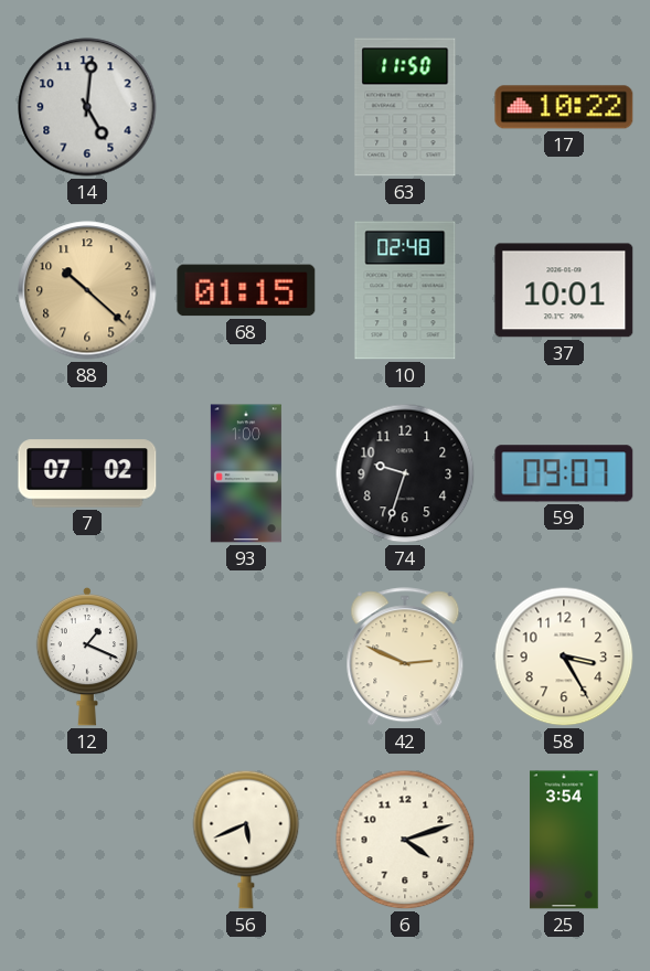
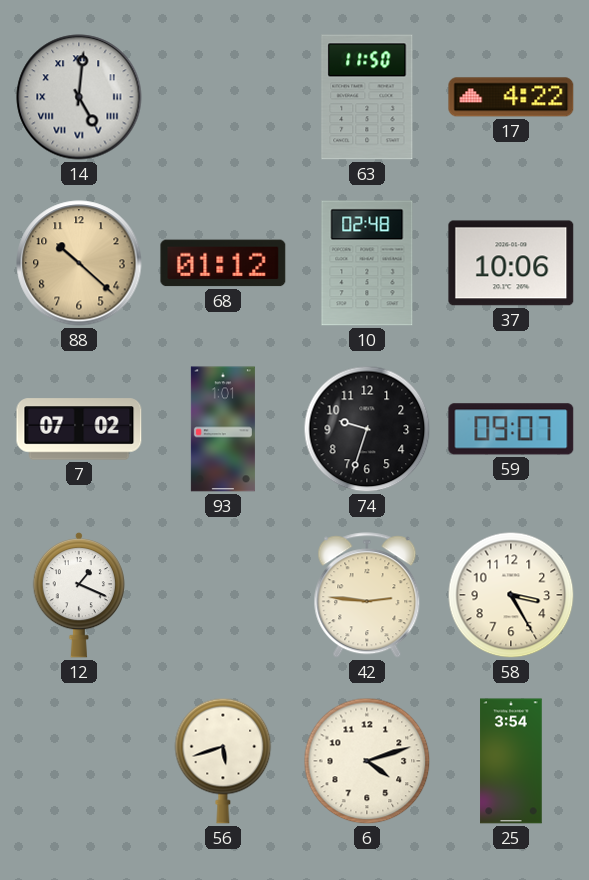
14 numerals: Arabic -> Roman
17: 10:22 -> 4:22
68: 01:15 -> 01:12
37: 10:01 -> 10:06
93: 1:00 -> 1:01
42: 2:49 -> 2:46
56: 5:41 -> 5:42
